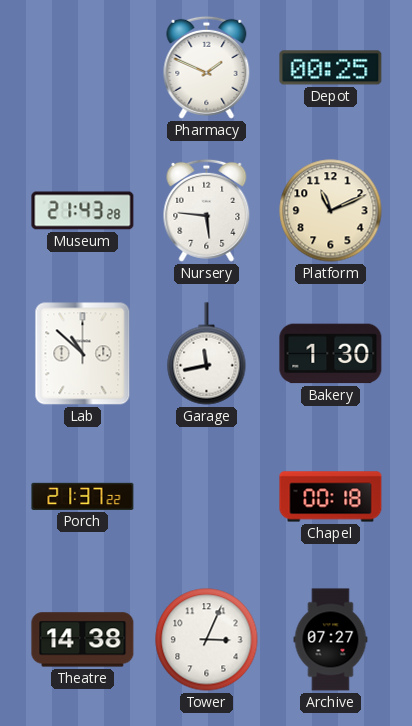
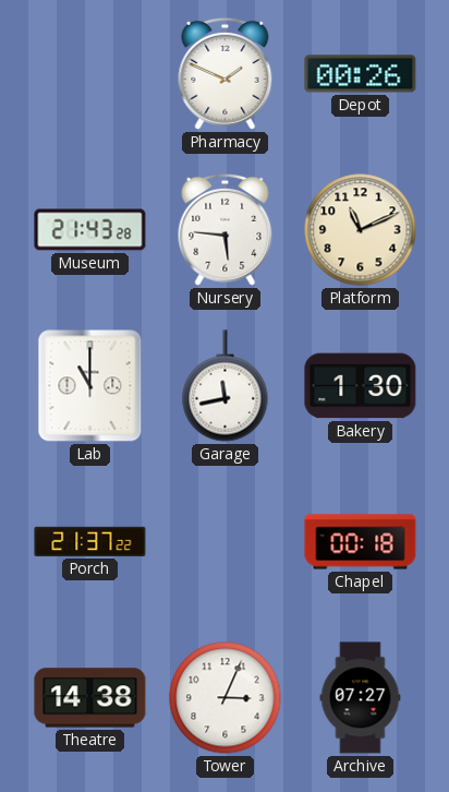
Depot: 00:25 -> 00:26
Lab: 10:52 -> 11:00
